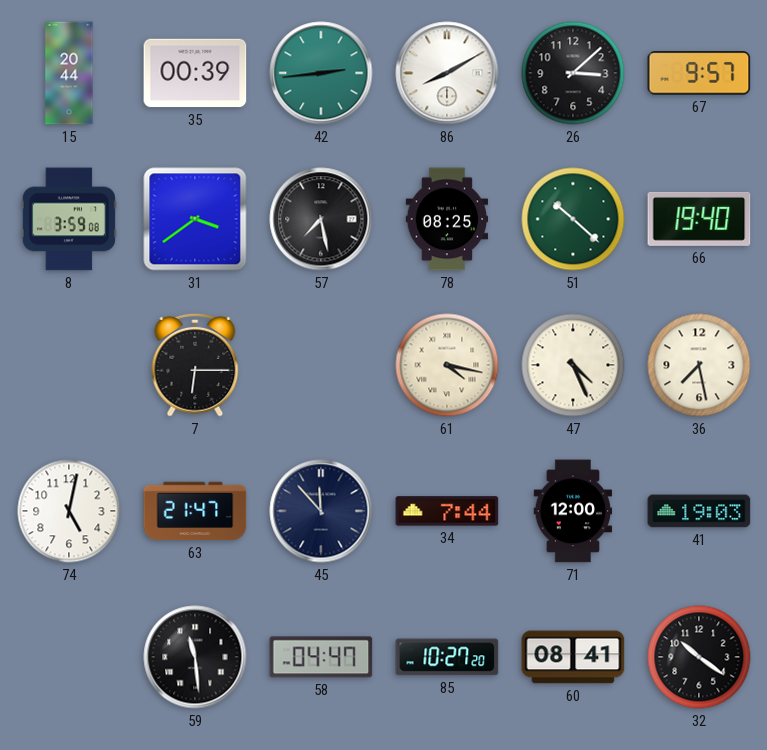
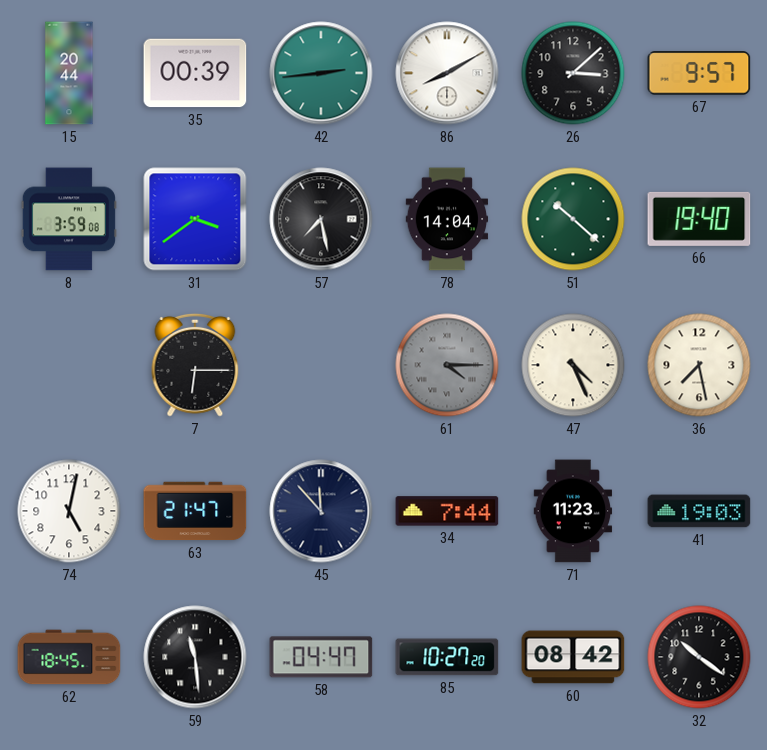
78: 08:25 -> 14:04
61: 4:17 -> 4:15
61 dial: cream -> grey
71: 12:00 -> 11:23
62: none -> 18:45
60: 08:41 -> 08:42
